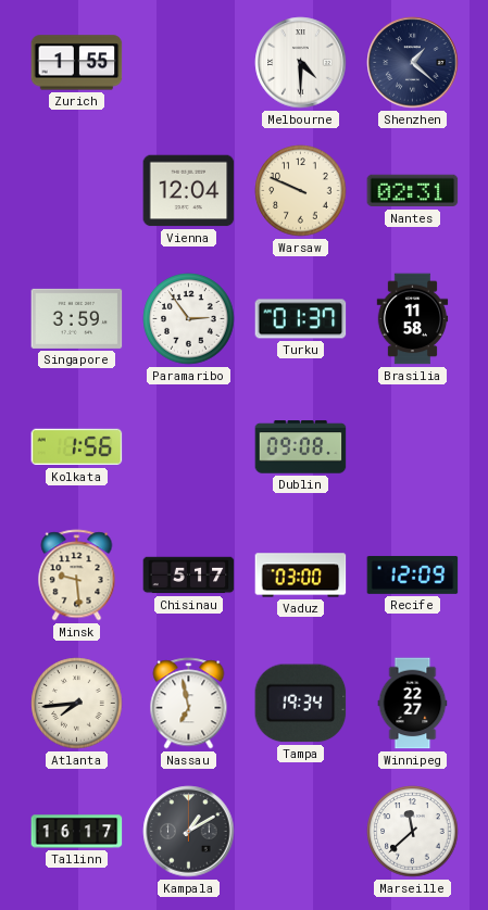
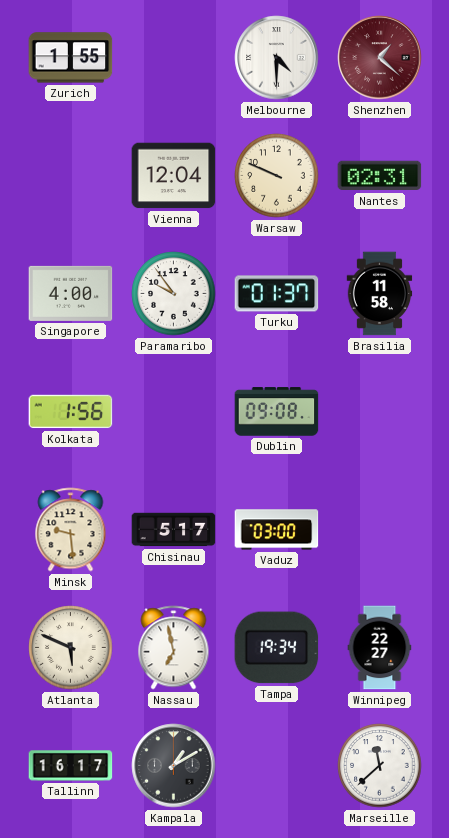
Shenzhen dial: navy -> burgundy
Singapore: 3:59 -> 4:00
Paramaribo: 2:54 -> 9:54
Recife: 12:09 -> none
Atlanta: 7:44 -> 5:49
